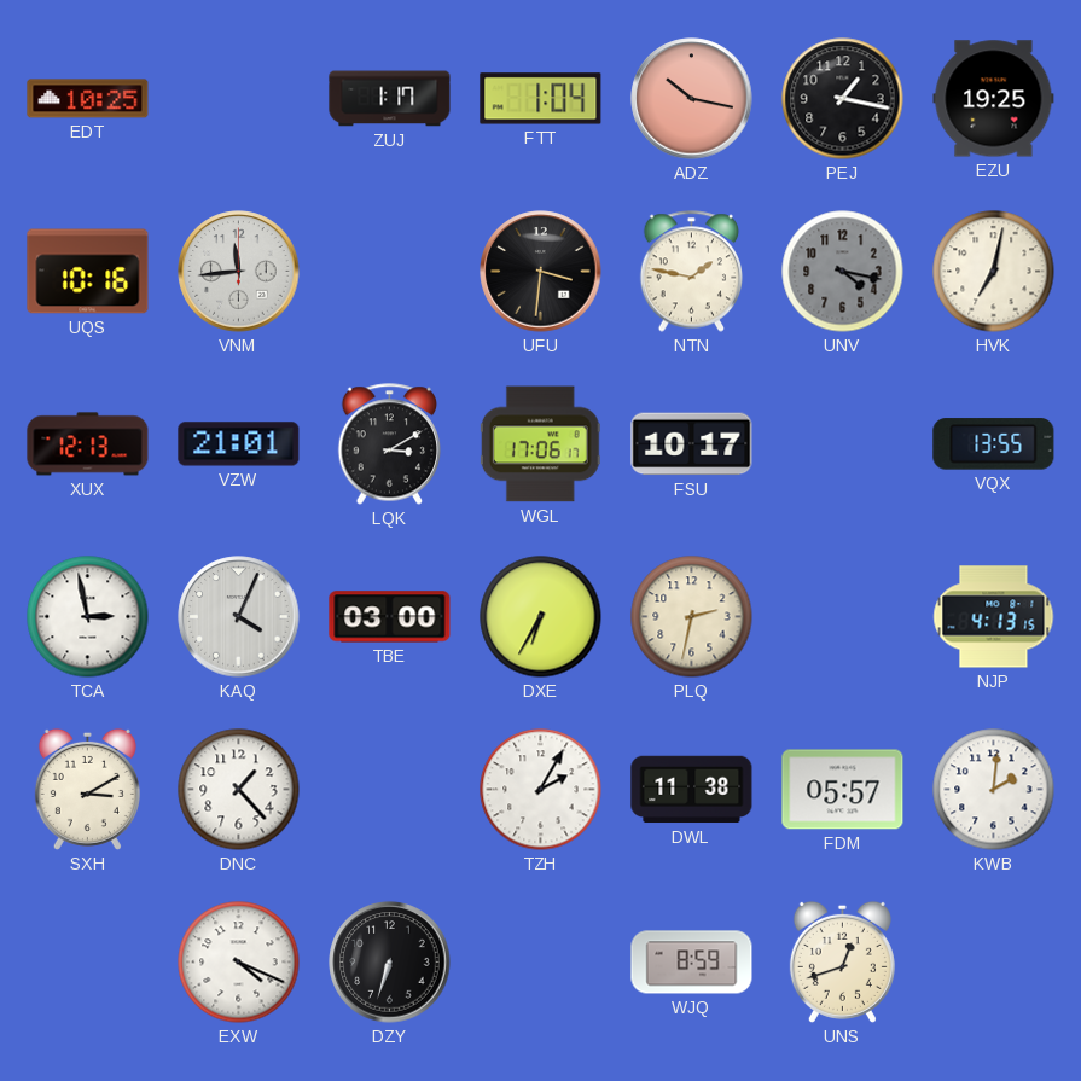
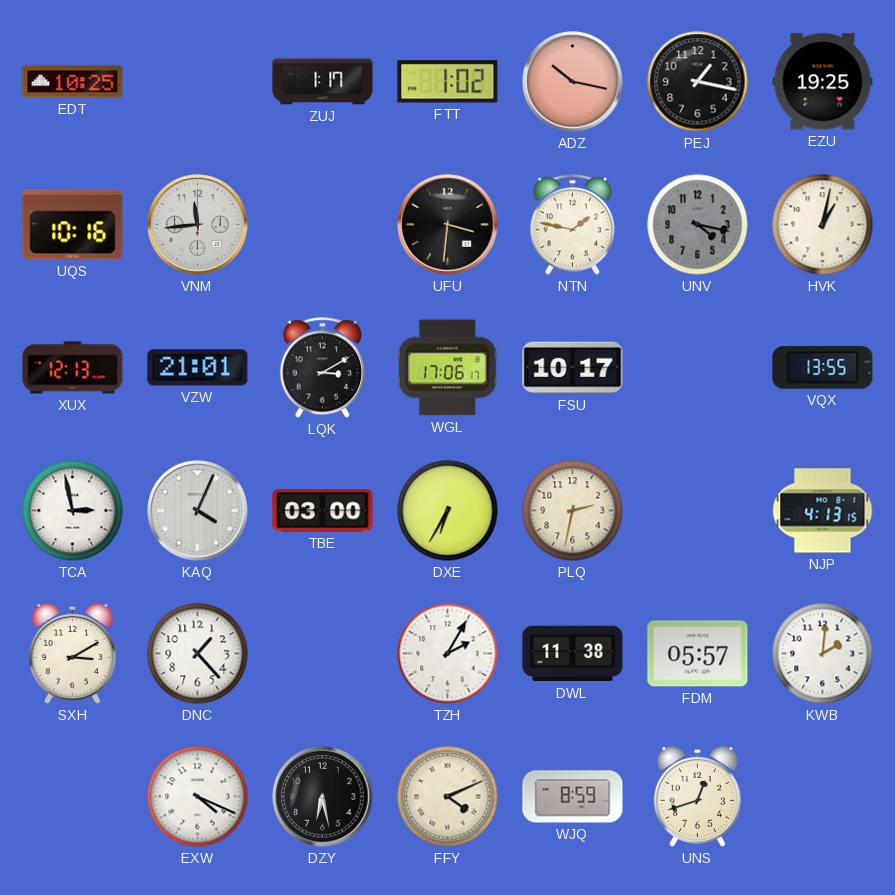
FTT: 1:04 -> 1:02
HVK: 7:02 -> 1:02
DZY: 6:33 -> 6:28
FFY: none -> 4:11
